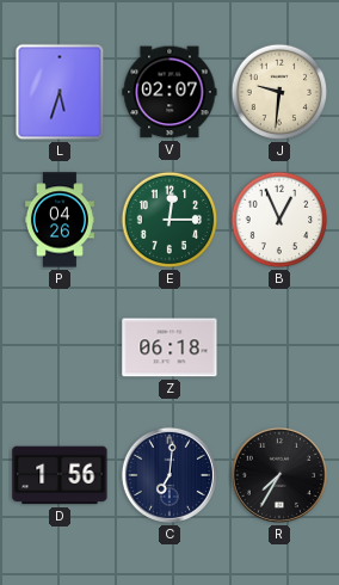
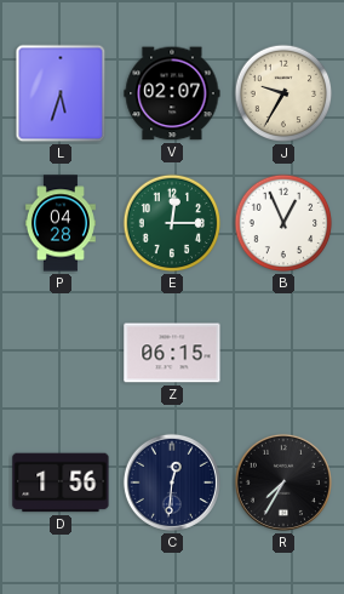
J: 9:31 -> 9:35
P: 04:26 -> 04:28
Z: 06:18 -> 06:15
C: 7:01 -> 12:31
